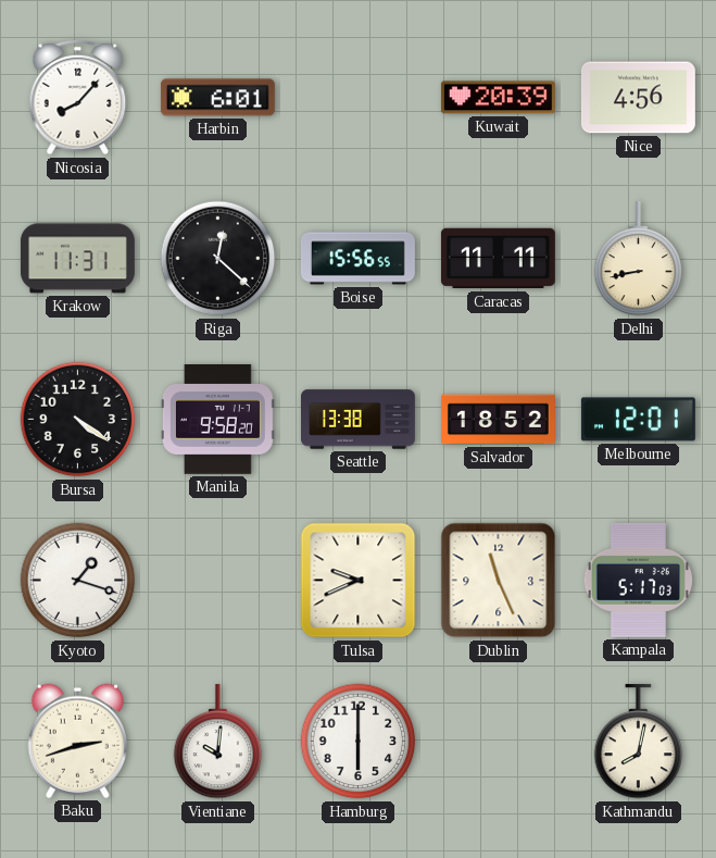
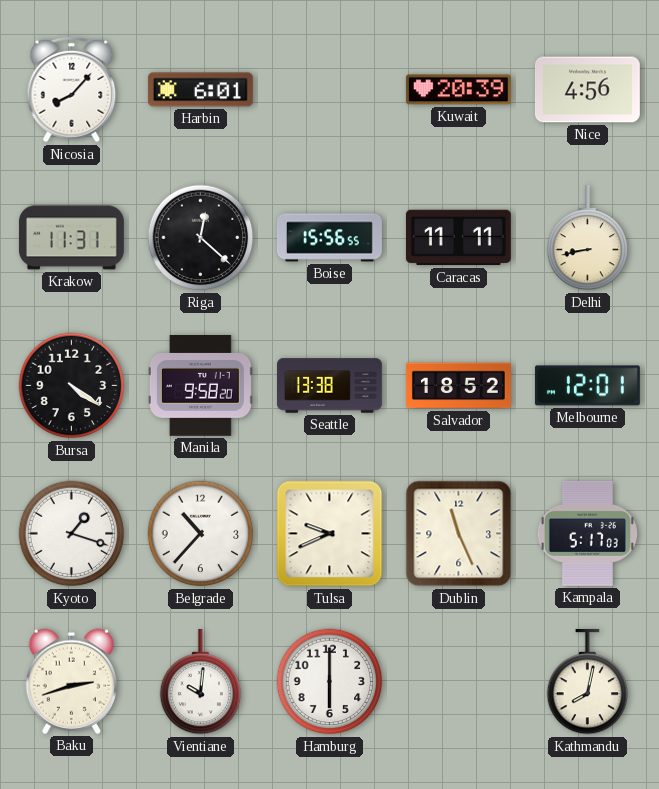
Belgrade: none -> 10:37
